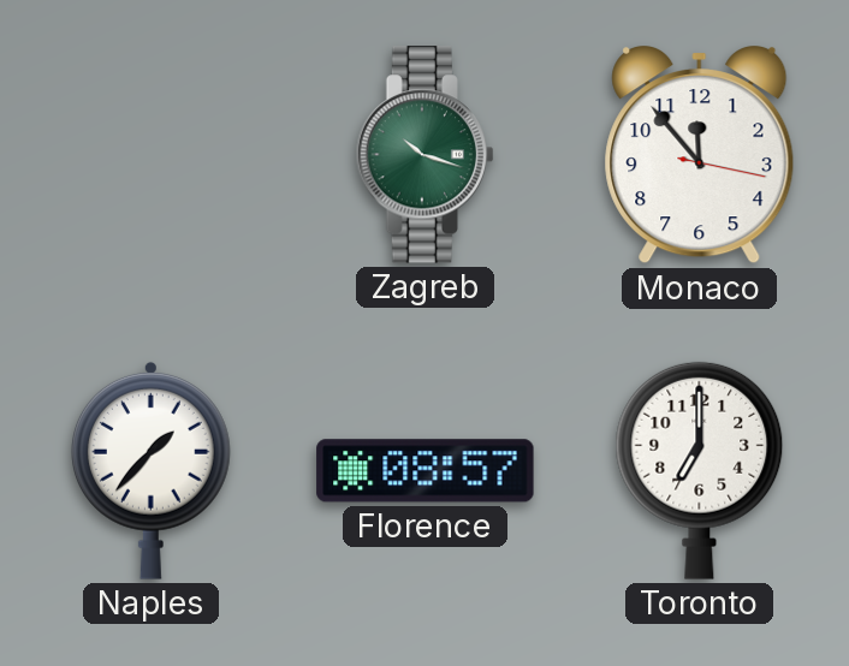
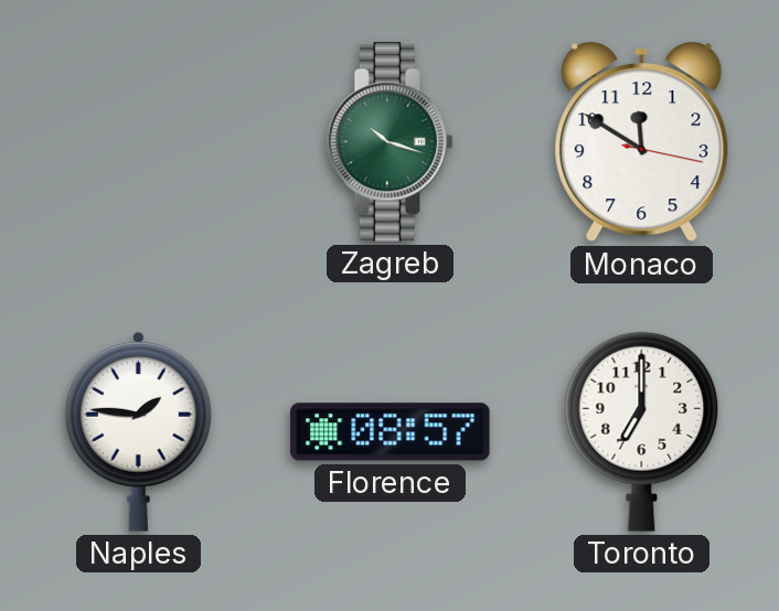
Monaco: 11:53 -> 11:50
Naples: 1:37 -> 1:46
